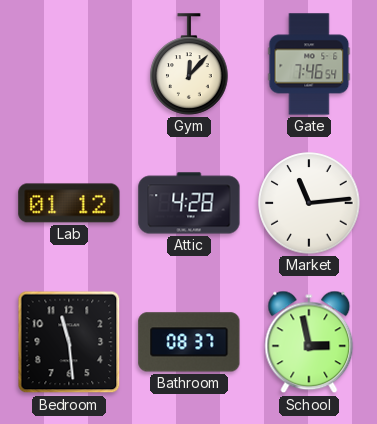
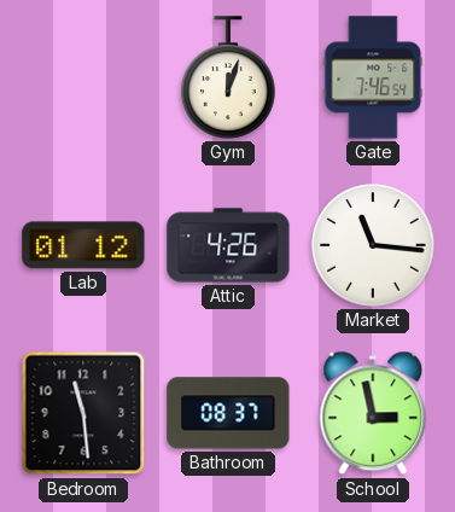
Gym: 12:07 -> 12:03
Attic: 4:28 -> 4:26
Market: 11:14 -> 11:16
